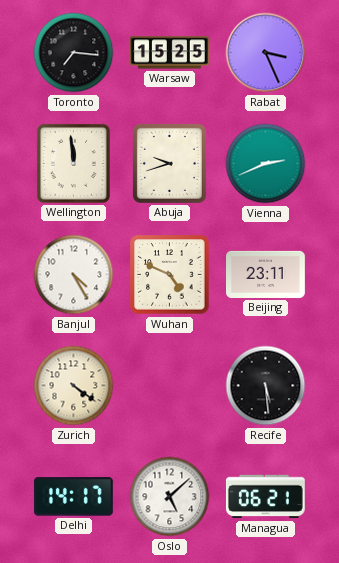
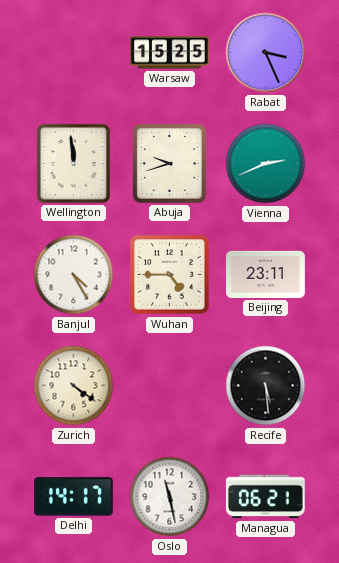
Toronto: 7:16 -> none
Wuhan: 4:49 -> 4:45
Oslo: 5:08 -> 11:28
